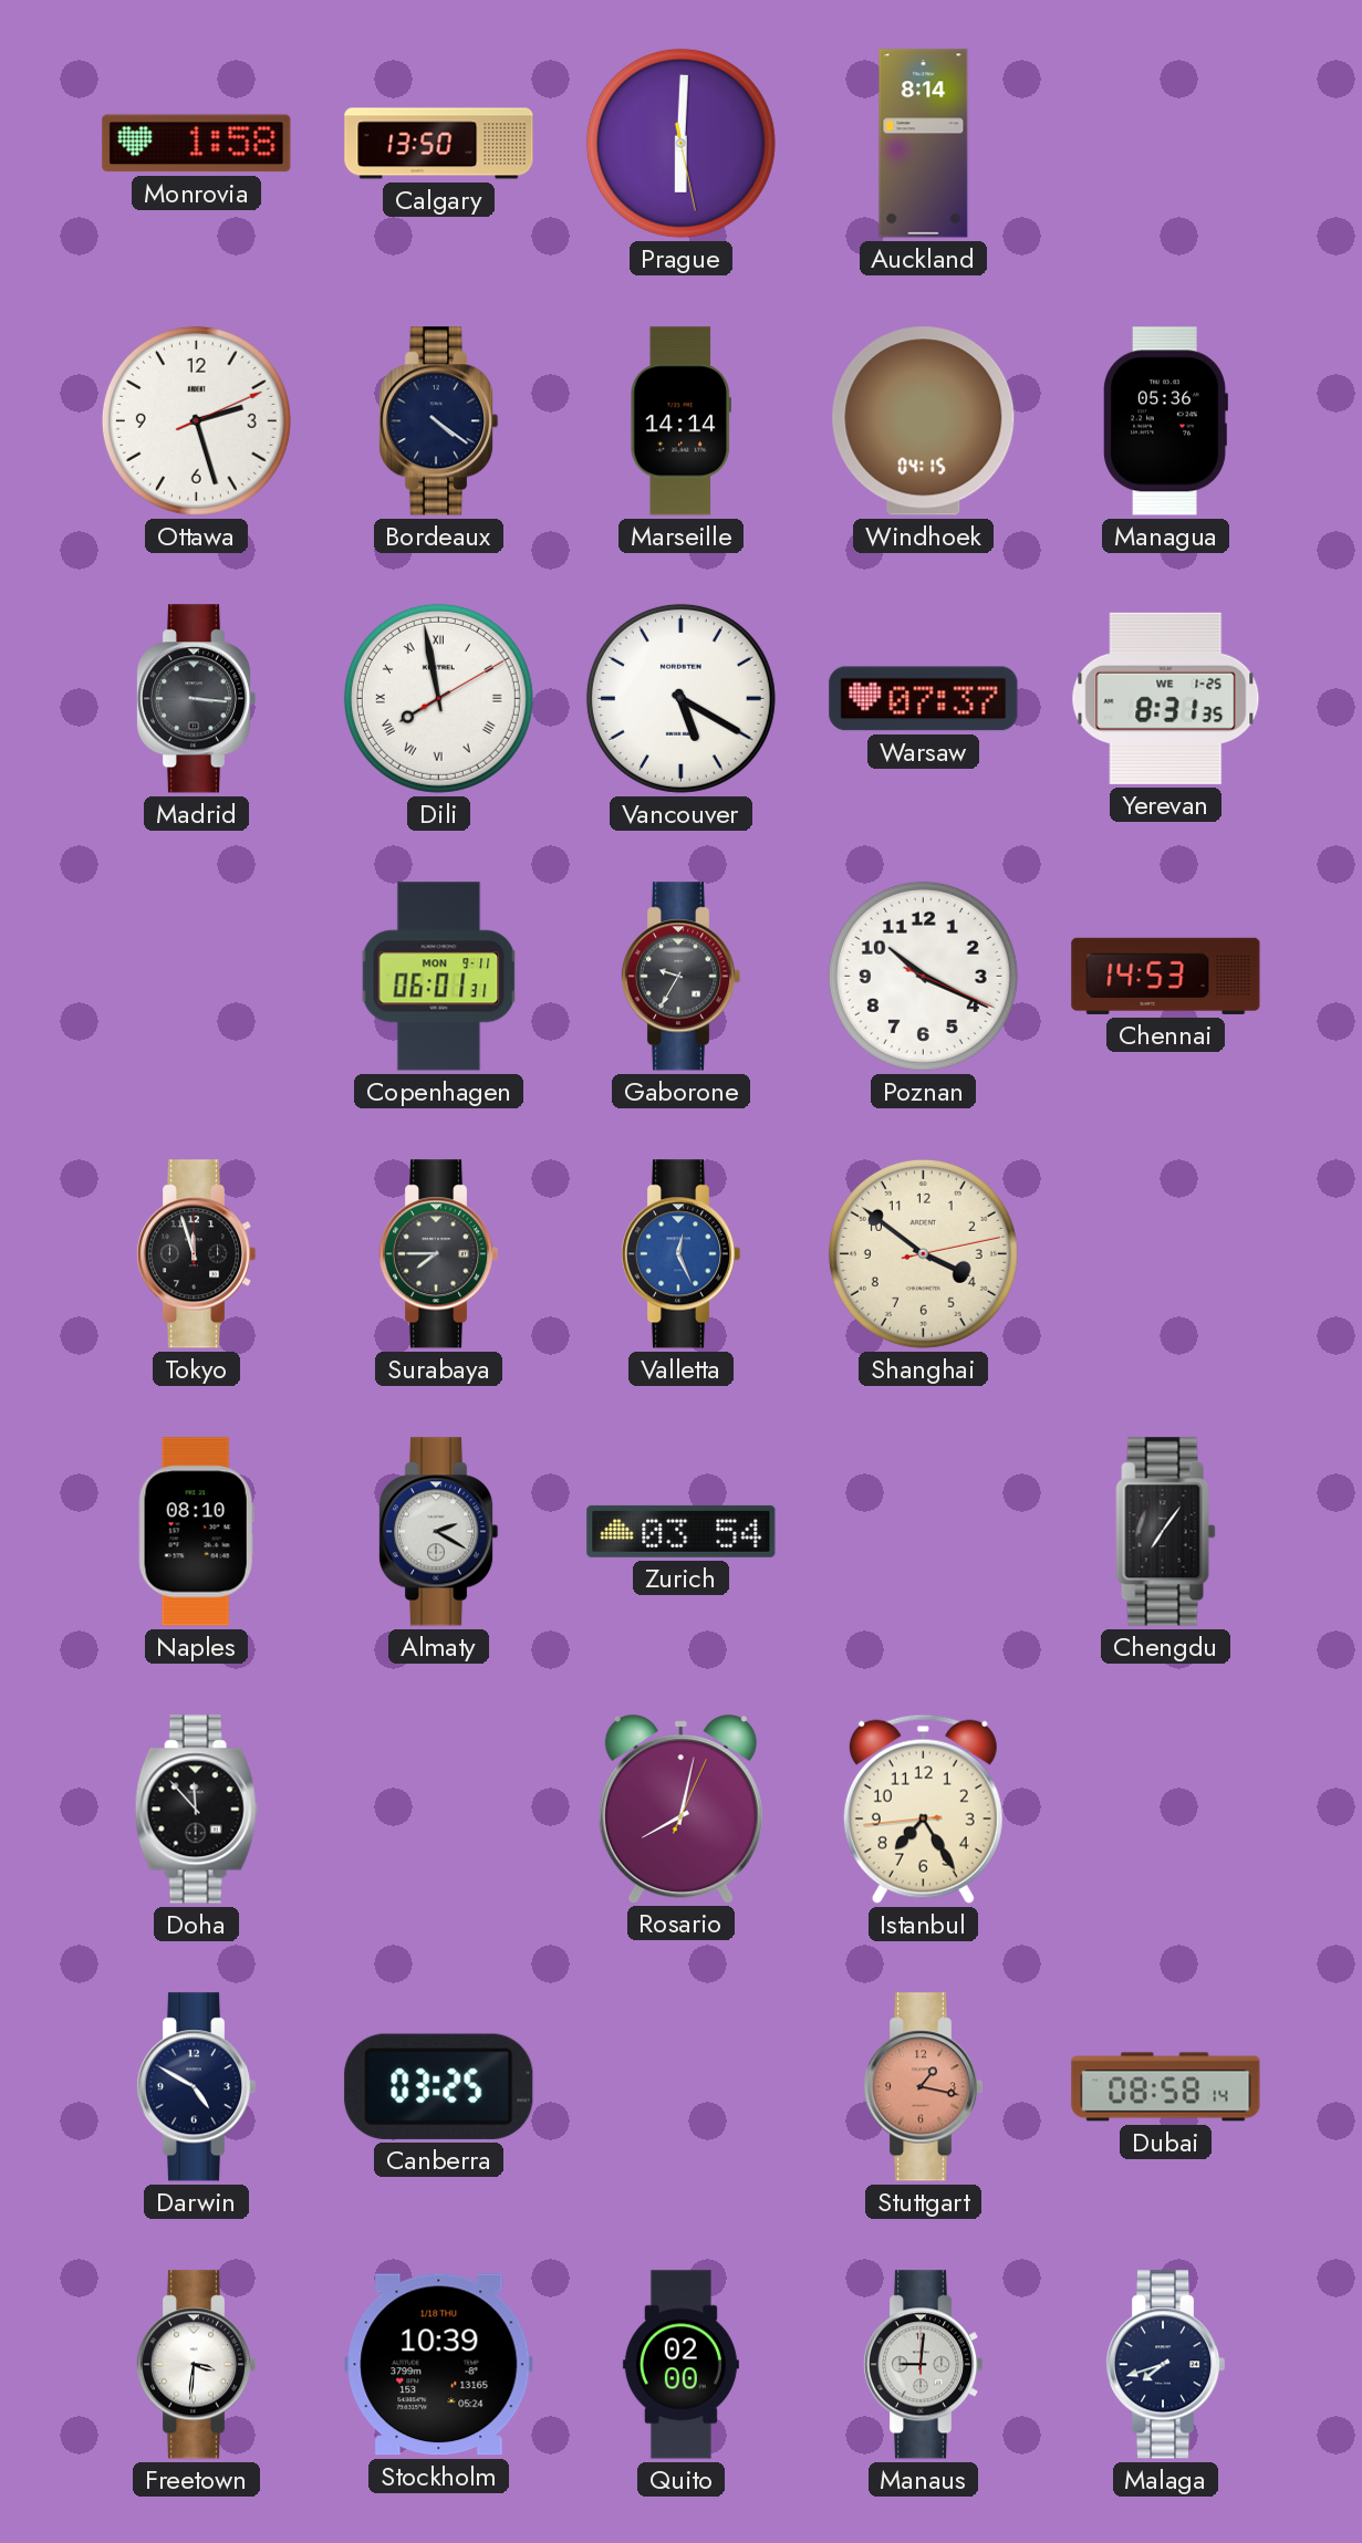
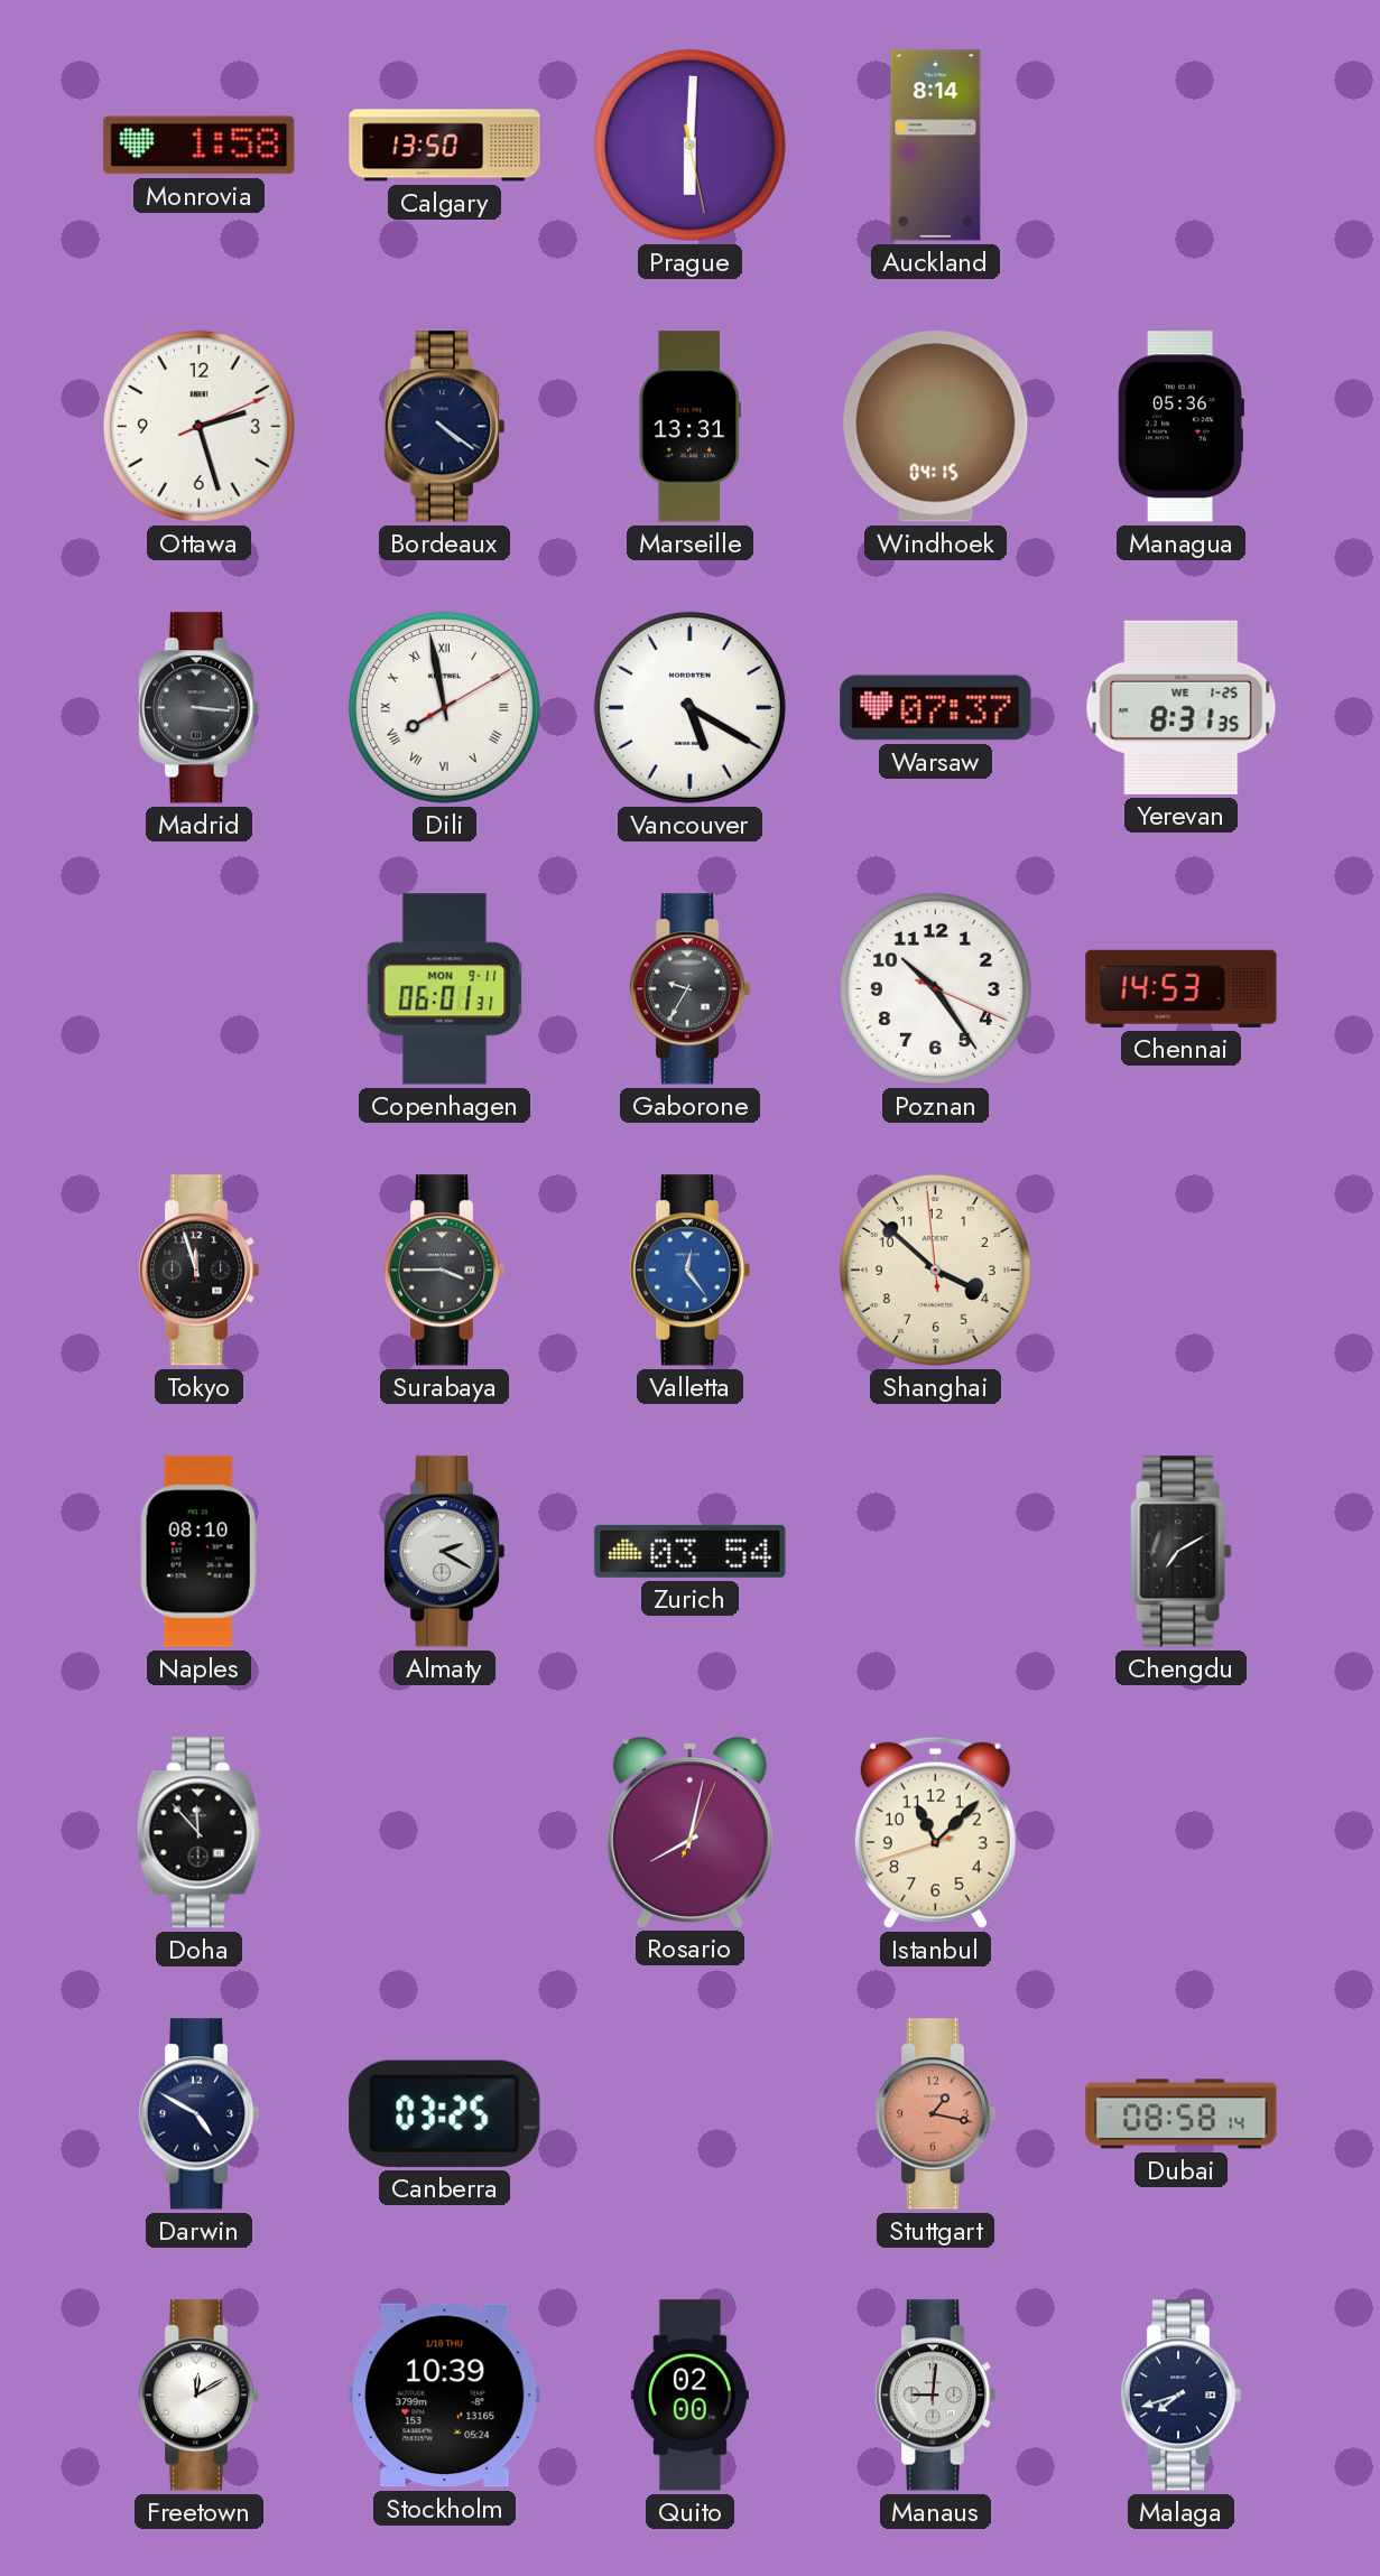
Marseille: 14:14 -> 13:31
Poznan: 10:19 -> 10:24
Surabaya: 7:45 -> 3:45
Valletta: 12:26 -> 12:24
Shanghai: 3:51:13 -> 3:51:59
Chengdu: 7:06 -> 7:10
Istanbul: 7:24 -> 11:07
Freetown: 3:31 -> 12:10
